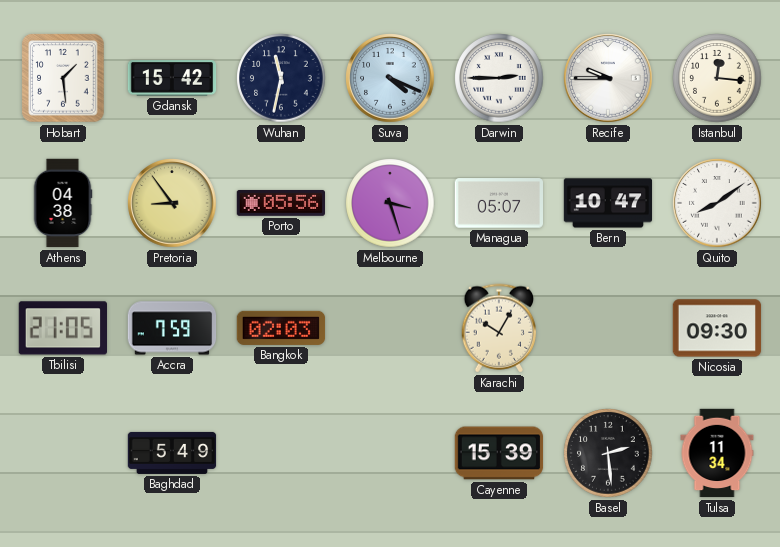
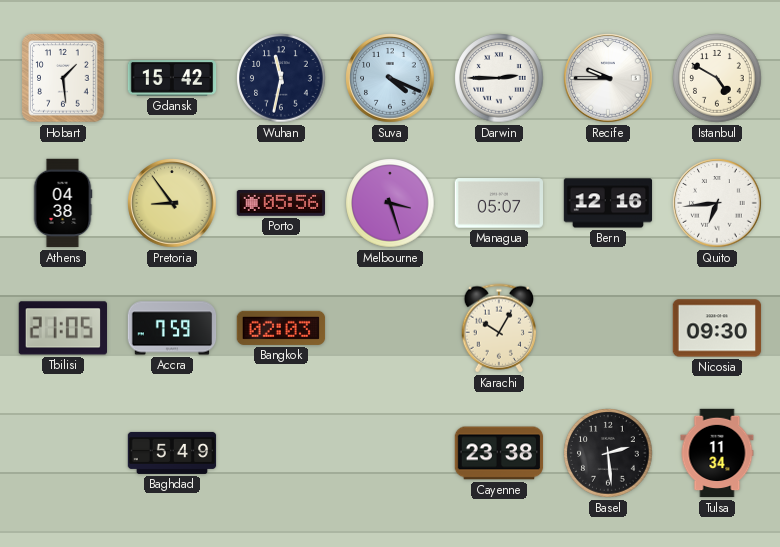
Istanbul: 12:16 -> 4:50
Bern: 10:47 -> 12:16
Quito: 8:09 -> 6:44
Cayenne: 15:39 -> 23:38
